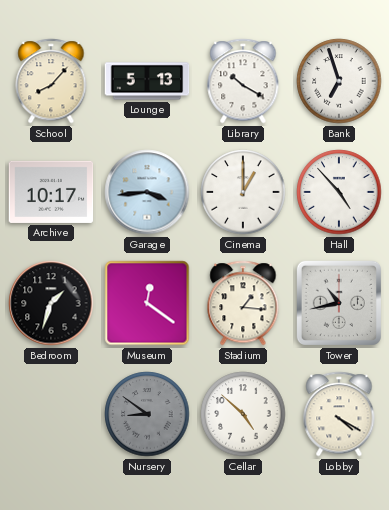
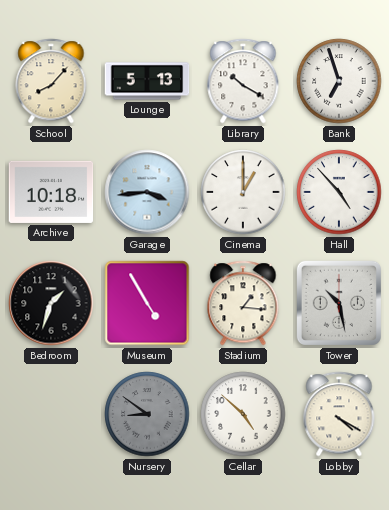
Archive: 10:17 -> 10:18
Museum: 12:21 -> 4:55
Tower: 10:43 -> 10:28
